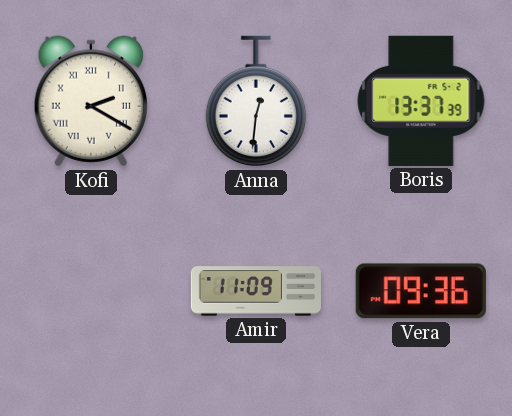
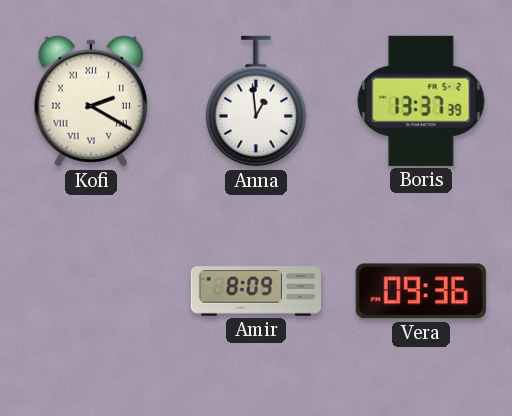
Anna: 12:31 -> 12:59
Amir: 11:09 -> 8:09
